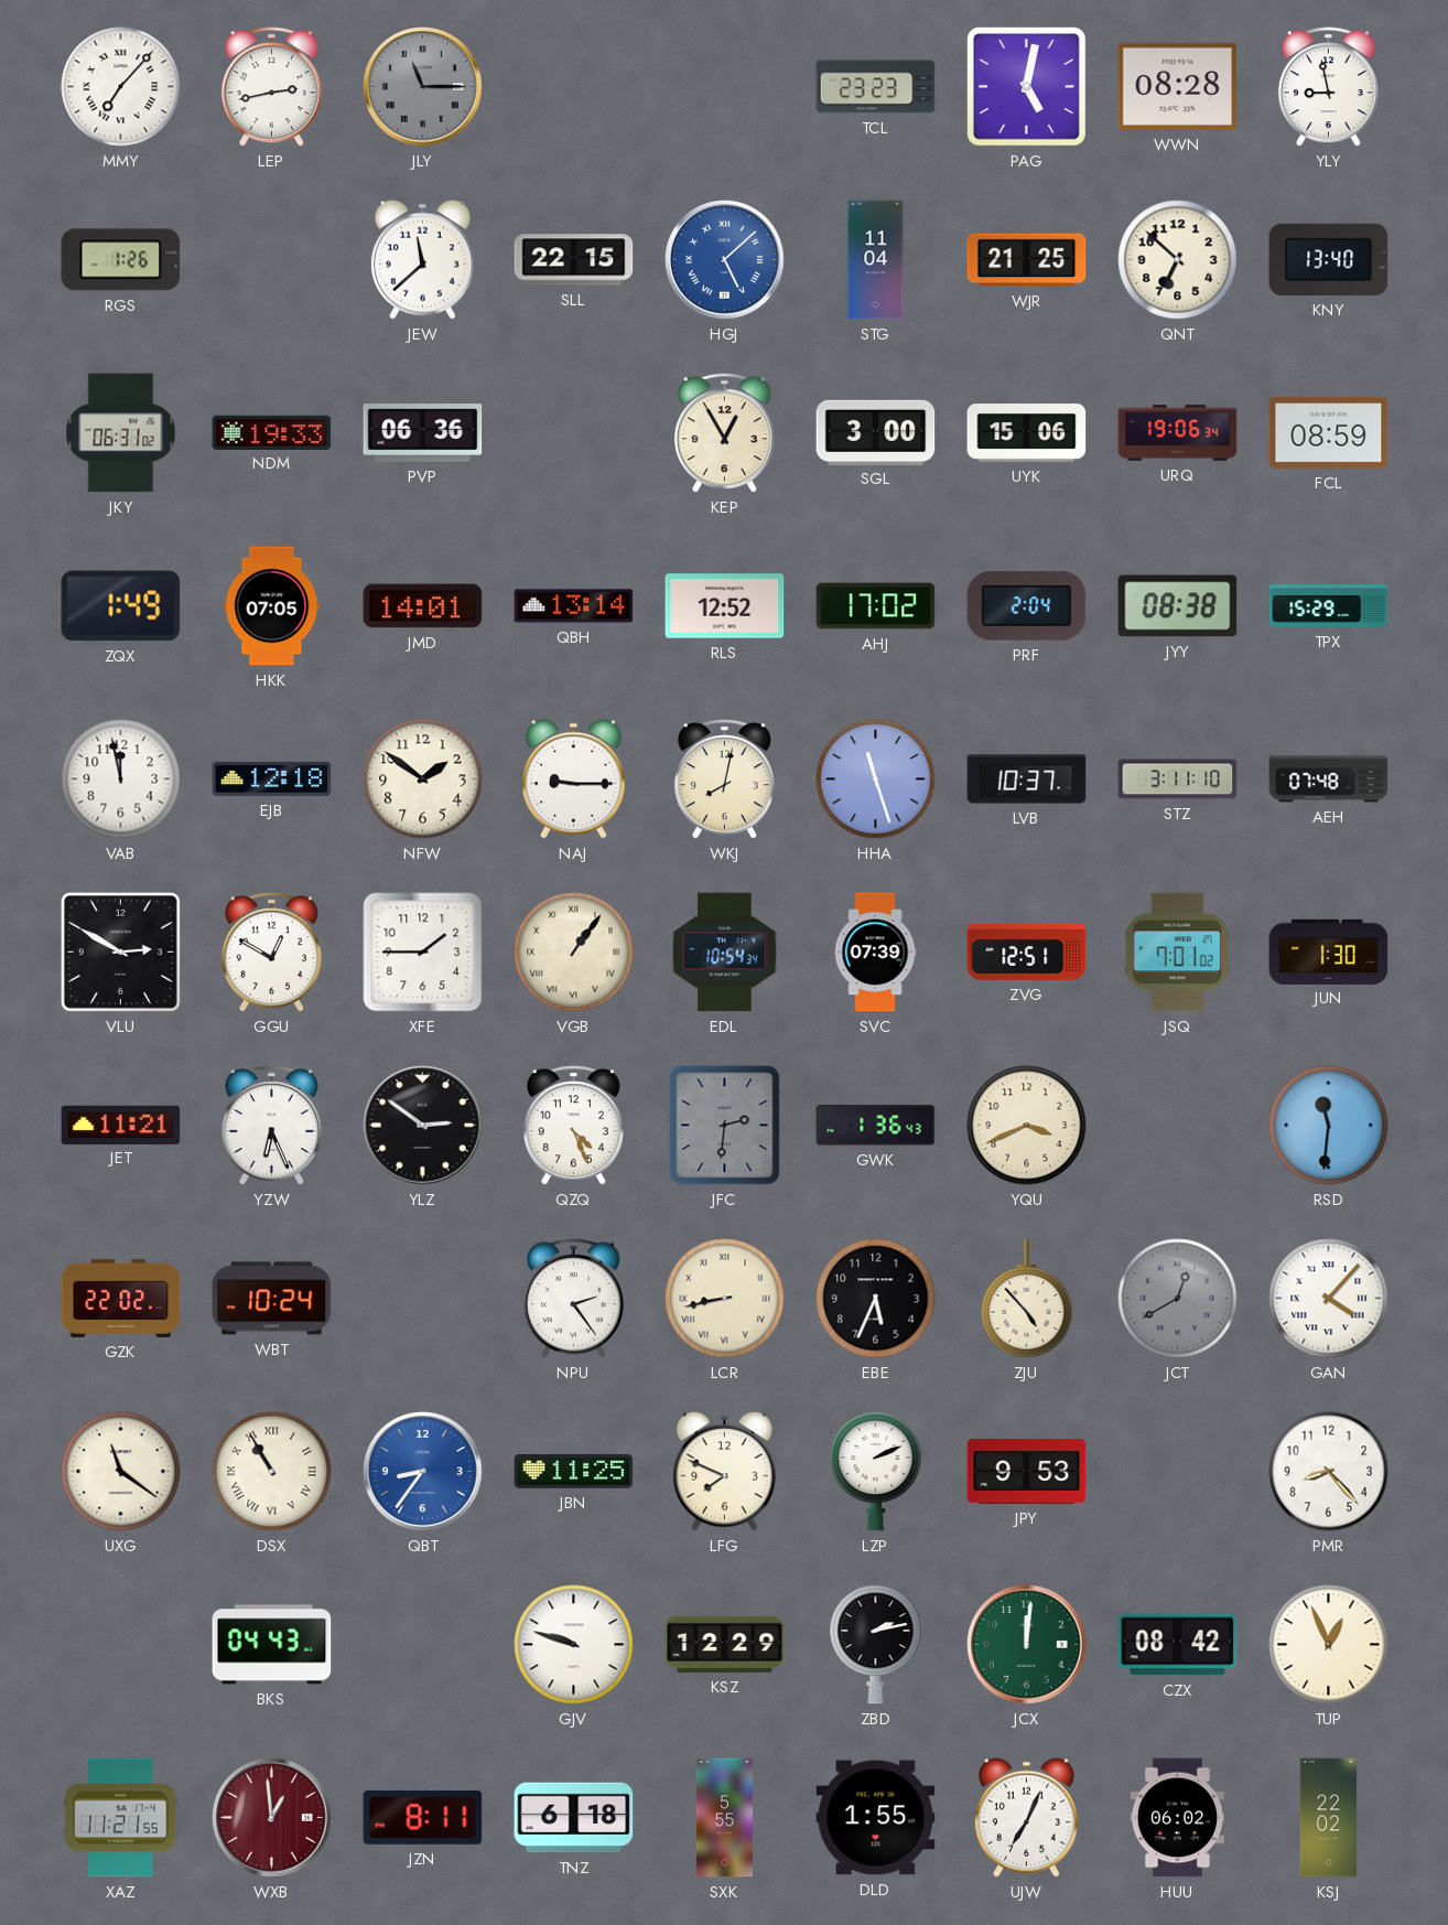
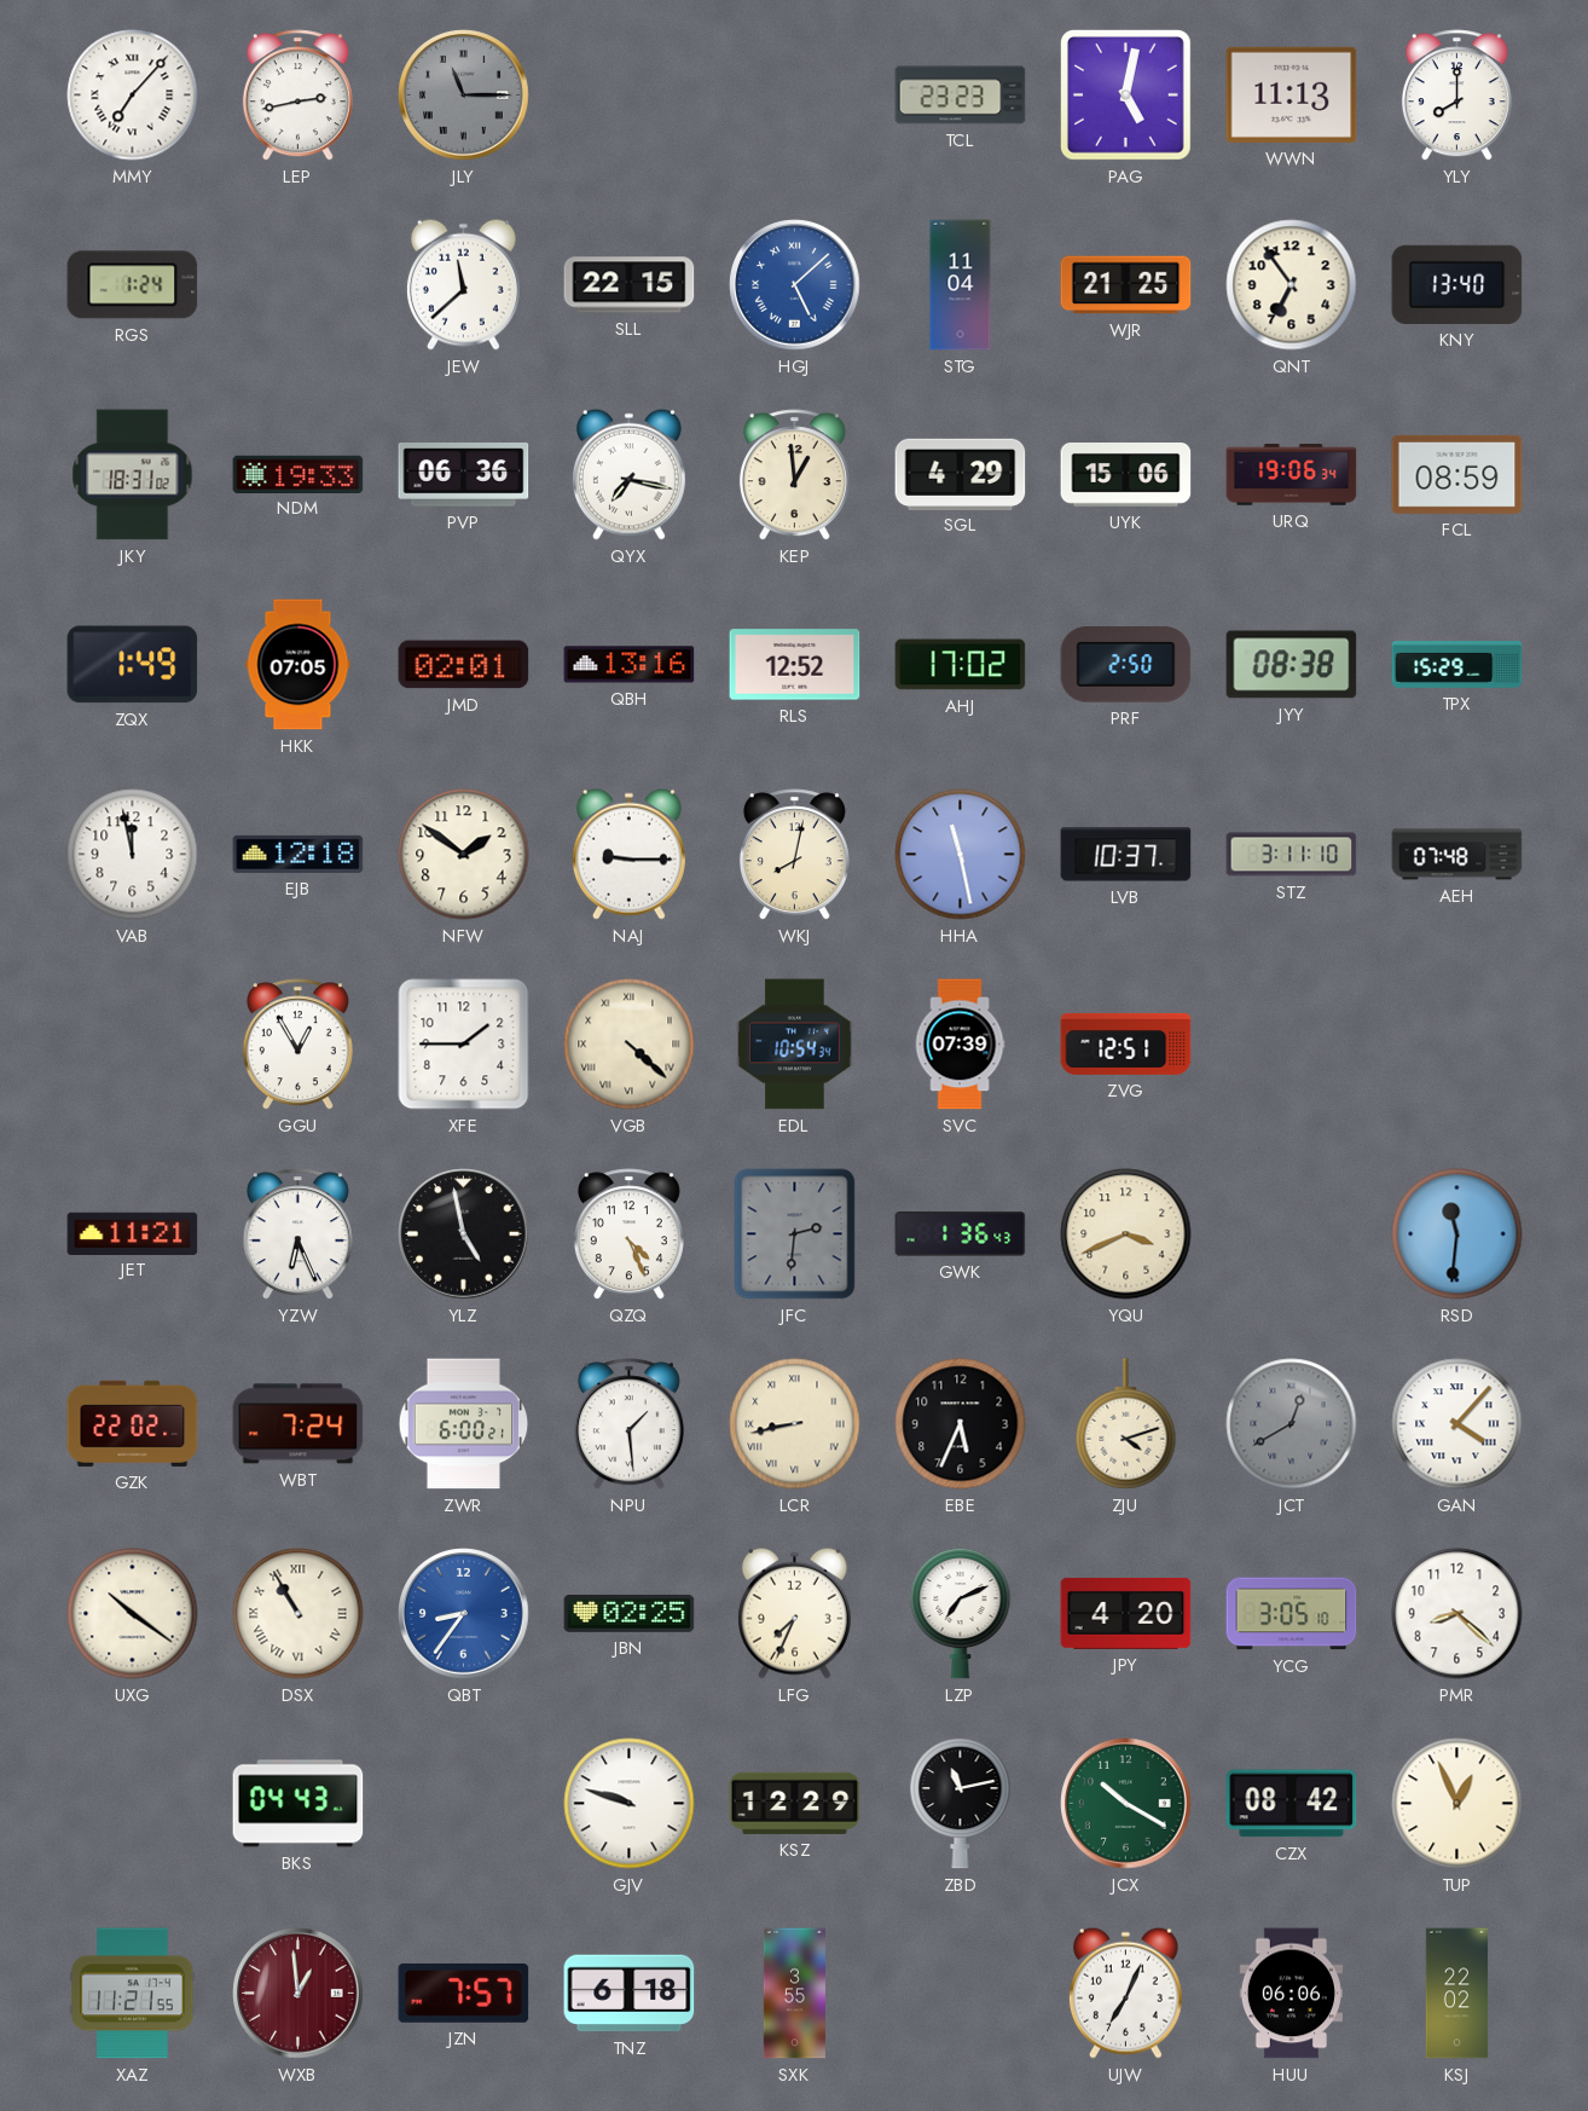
WWN: 08:28 -> 11:13
YLY: 8:58 -> 8:00
RGS: 1:26 -> 1:24
QNT: 6:52 -> 6:54
JKY: 06:31 -> 18:31
QYX: none -> 7:17
KEP: 12:55 -> 12:59
SGL: 3:00 -> 4:29
JMD: 14:01 -> 02:01
QBH: 13:14 -> 13:16
PRF: 2:04 -> 2:50
HHA: 11:27 -> 11:28
VLU: 2:50 -> none
GGU: 12:50 -> 12:55
VGB: 1:06 -> 4:22
JSQ: 7:01 -> none
JUN: 1:30 -> none
YLZ: 2:51 -> 4:58
WBT: 10:24 -> 7:24
ZWR: none -> 6:00
NPU: 2:24 -> 1:29
ZJU: 4:53 -> 4:12
UXG: 11:21 -> 10:21
JBN: 11:25 -> 02:25
LFG: 7:49 -> 7:34
LZP: 2:11 -> 7:11
JPY: 9:53 -> 4:20
YCG: none -> 3:05
PMR: 8:23 -> 8:22
ZBD: 2:13 -> 11:13
JCX: 12:01 -> 10:20
JZN: 8:11 -> 7:57
SXK: 5:55 -> 3:55
DLD: 1:55 -> none
HUU: 06:02 -> 06:06
